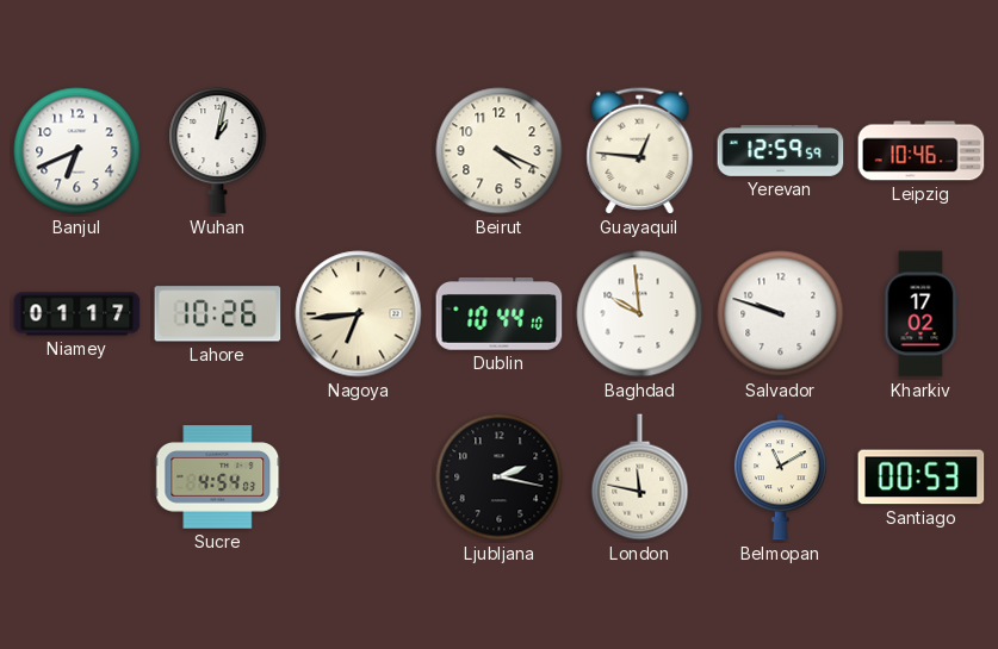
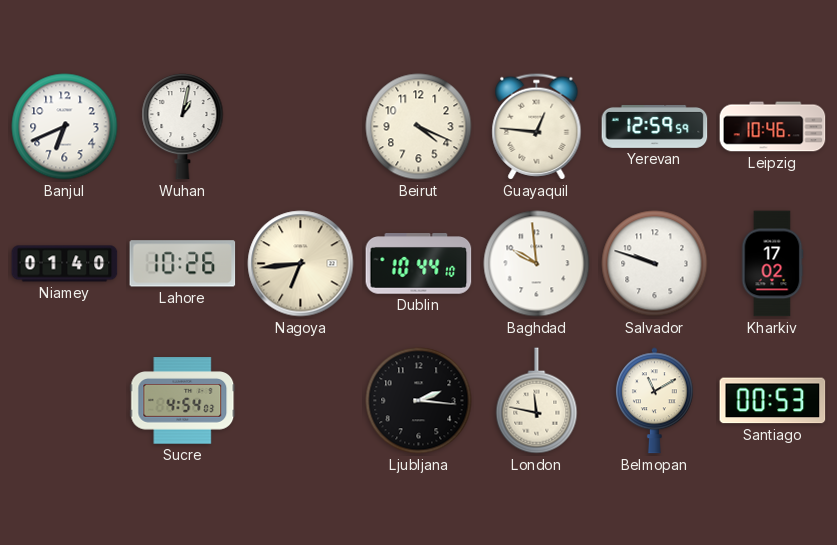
Niamey: 01:17 -> 01:40
Ljubljana: 2:17 -> 2:16
